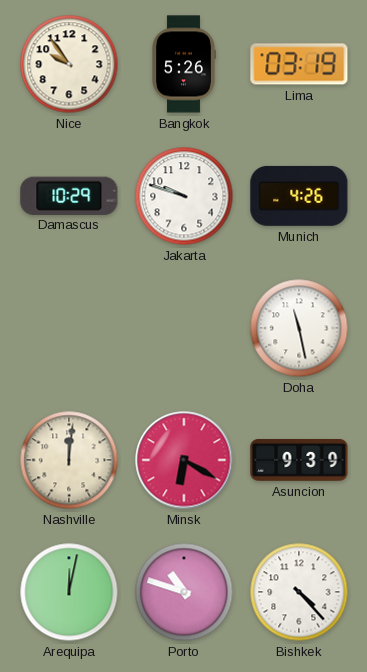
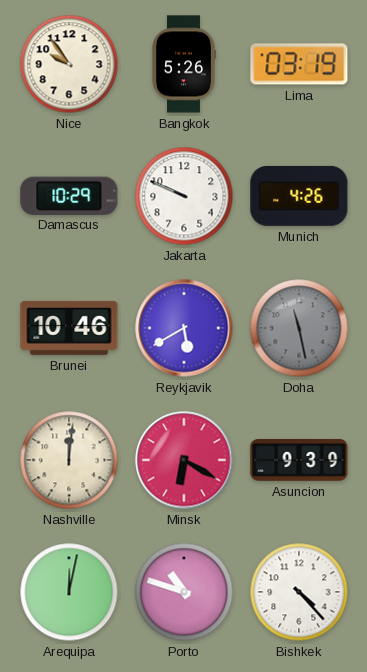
Jakarta: 9:48 -> 9:49
Brunei: none -> 10:46
Reykjavik: none -> 5:40
Doha dial: white -> grey
